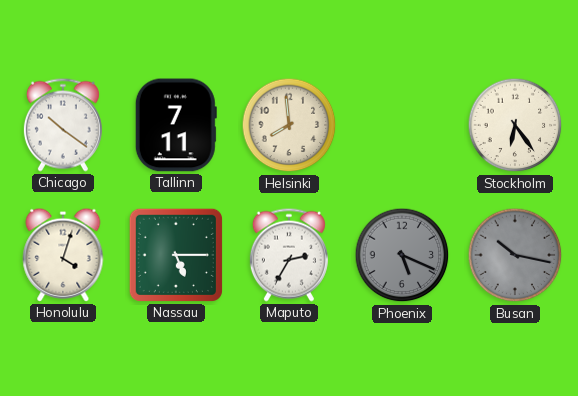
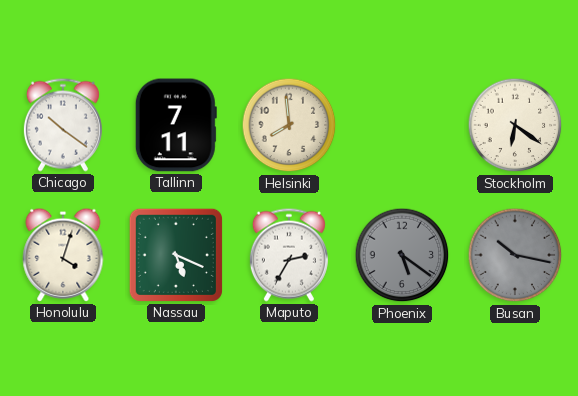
Stockholm: 6:24 -> 6:21
Nassau: 5:15 -> 5:19
Phoenix: 5:19 -> 5:21
